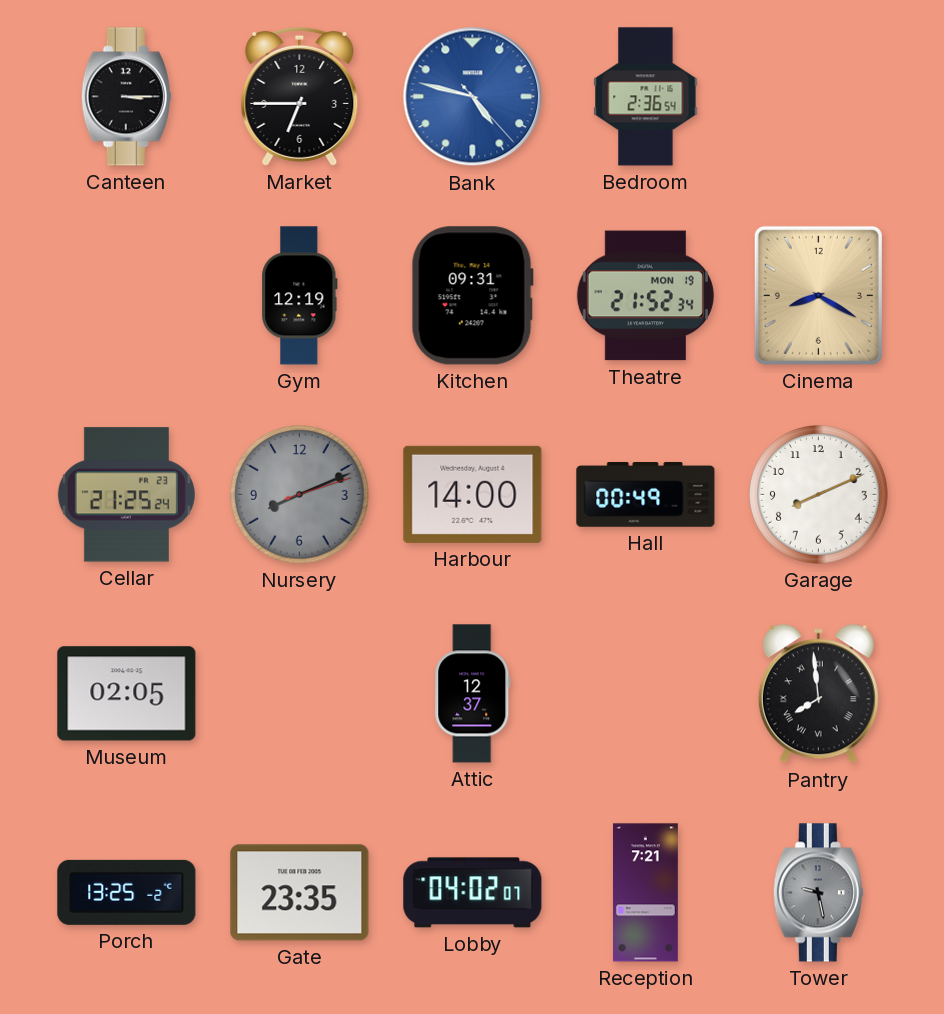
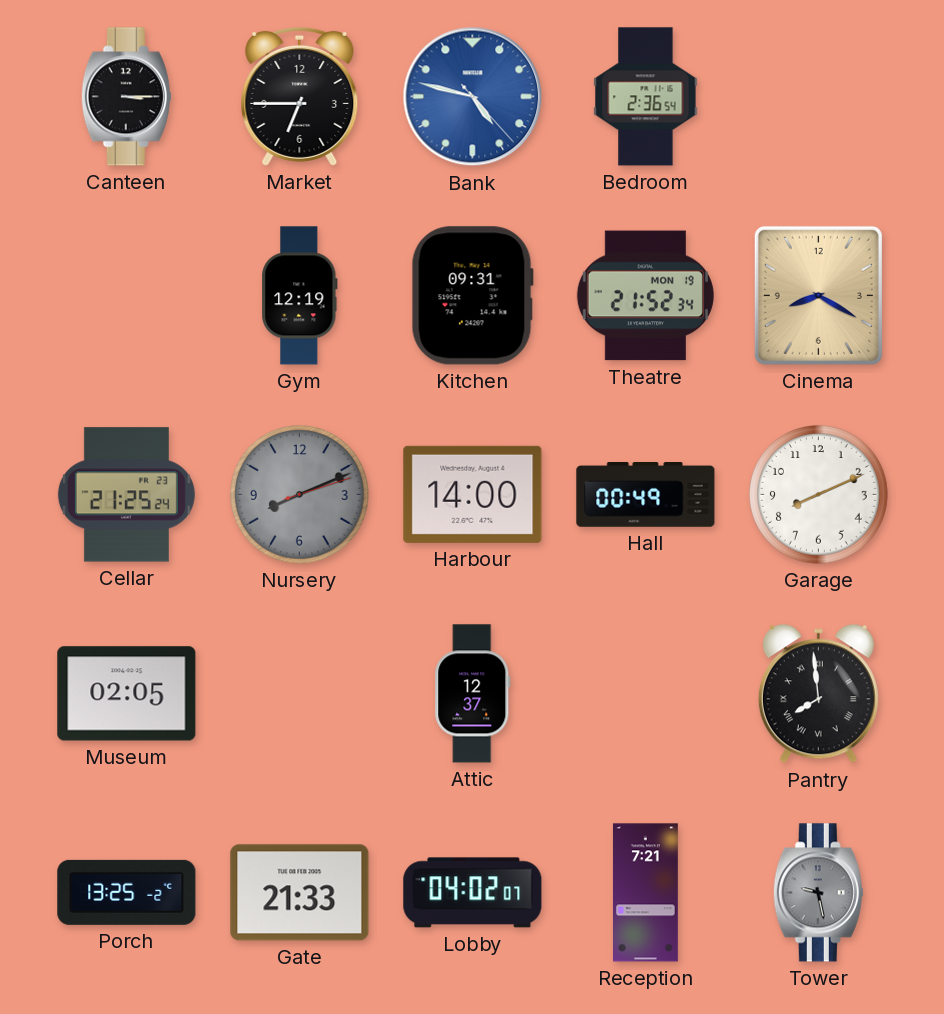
Gate: 23:35 -> 21:33
